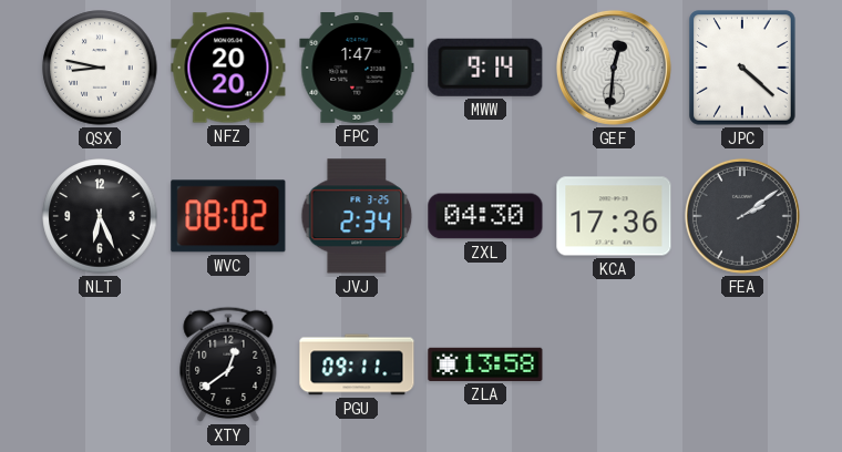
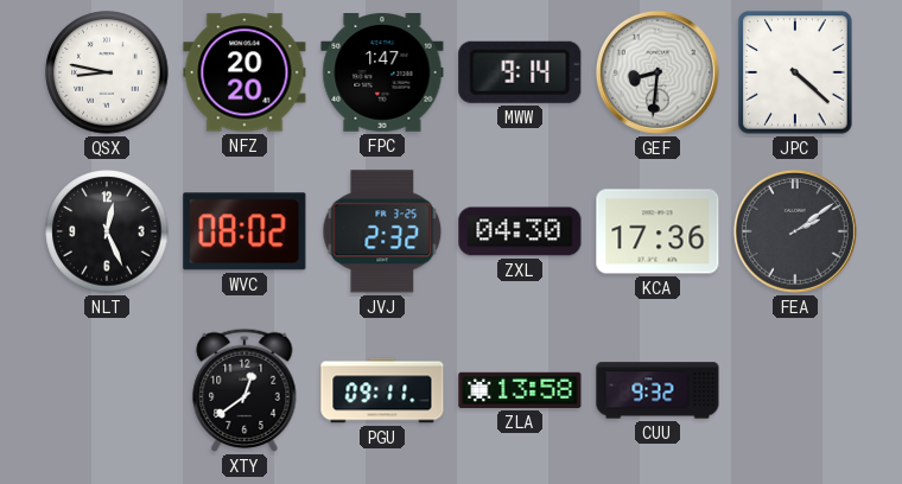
GEF: 12:31 -> 8:31
NLT: 6:26 -> 12:26
JVJ: 2:34 -> 2:32
CUU: none -> 9:32
